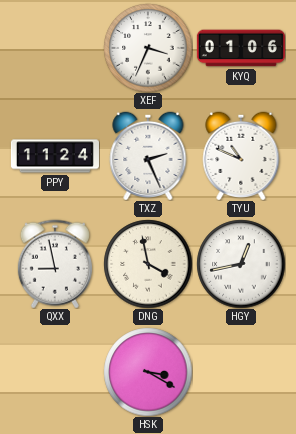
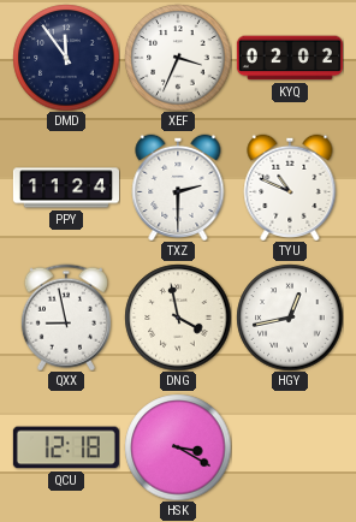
DMD: none -> 11:54
KYQ: 01:06 -> 02:02
TXZ: 2:26 -> 2:30
QCU: none -> 12:18
